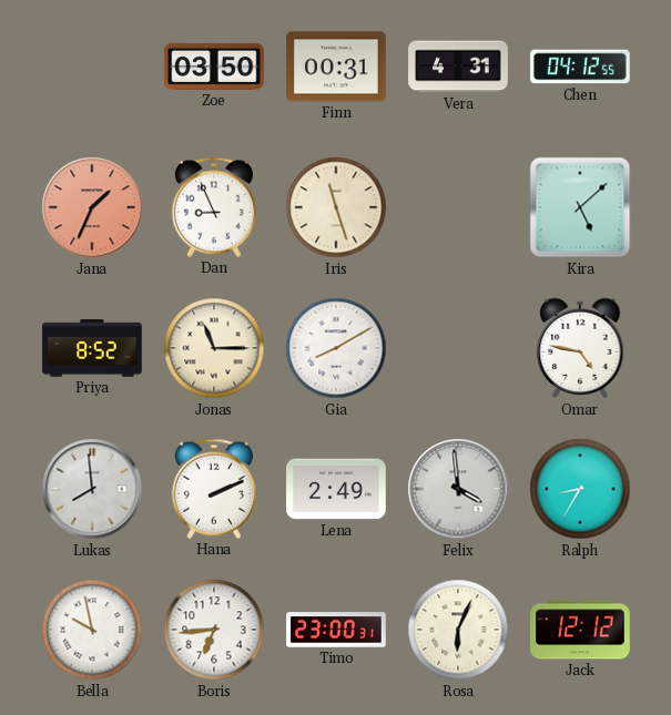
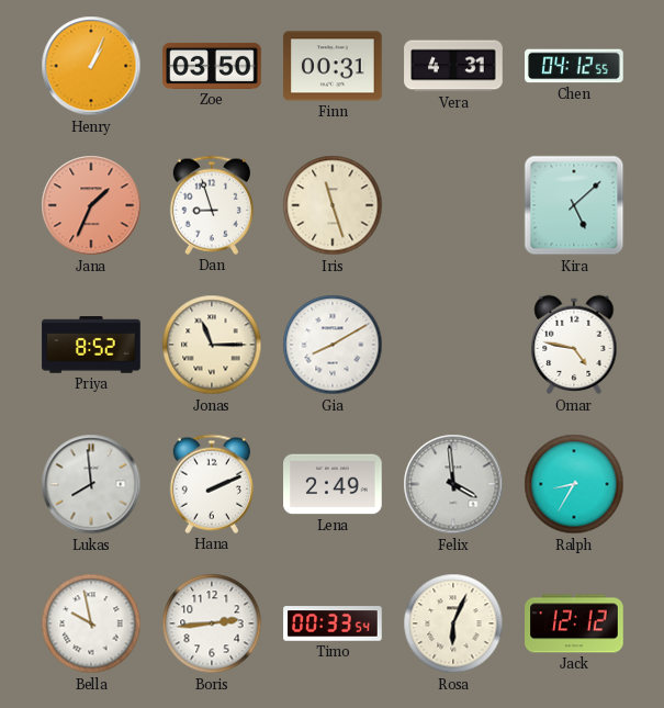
Henry: none -> 1:04
Dan: 8:56 -> 8:57
Boris: 6:44 -> 2:44
Timo: 23:00 -> 00:33
